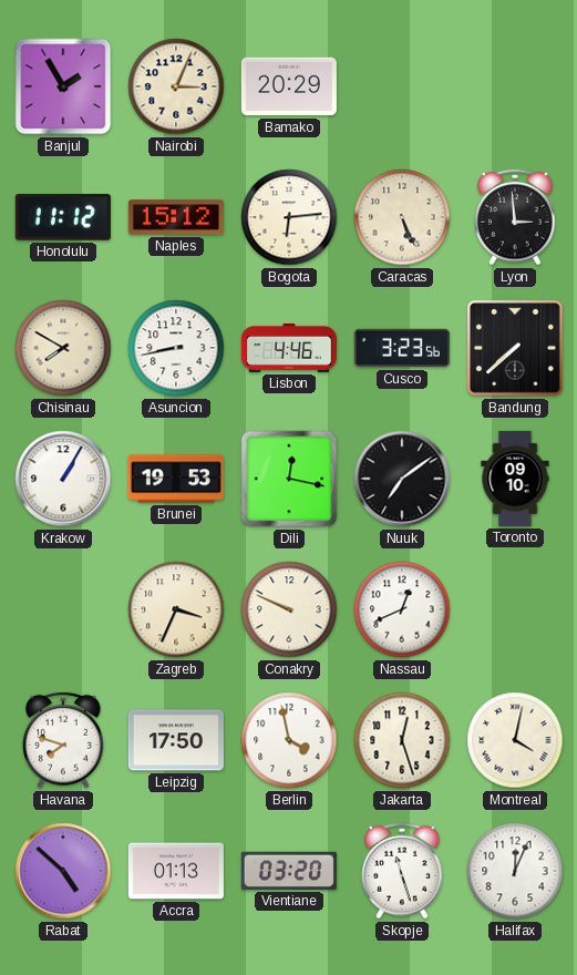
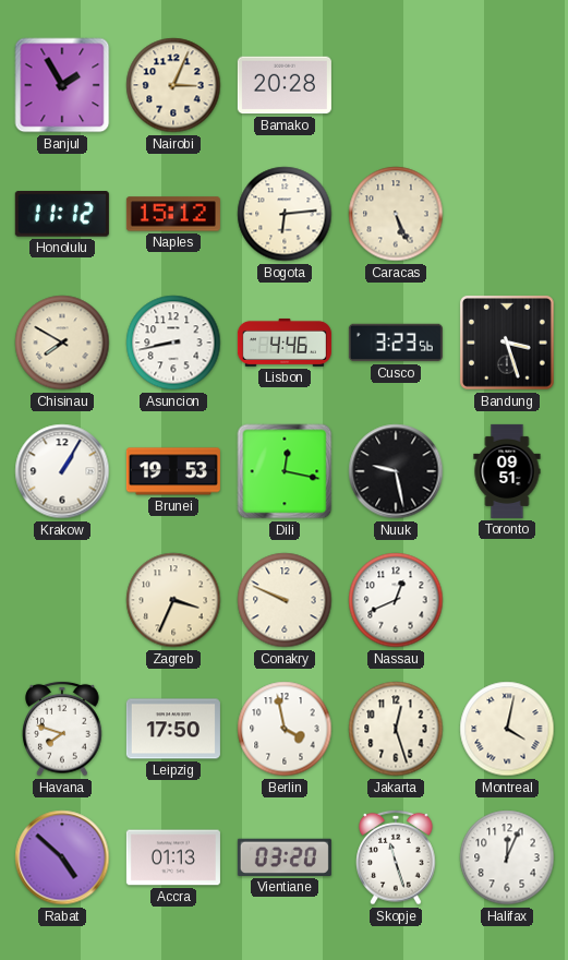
Bamako: 20:29 -> 20:28
Lyon: 2:59 -> none
Bandung: 7:38 -> 3:27
Nuuk: 7:09 -> 9:28
Toronto: 09:10 -> 09:51
